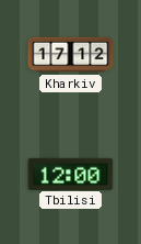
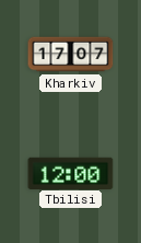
Kharkiv: 17:12 -> 17:07
